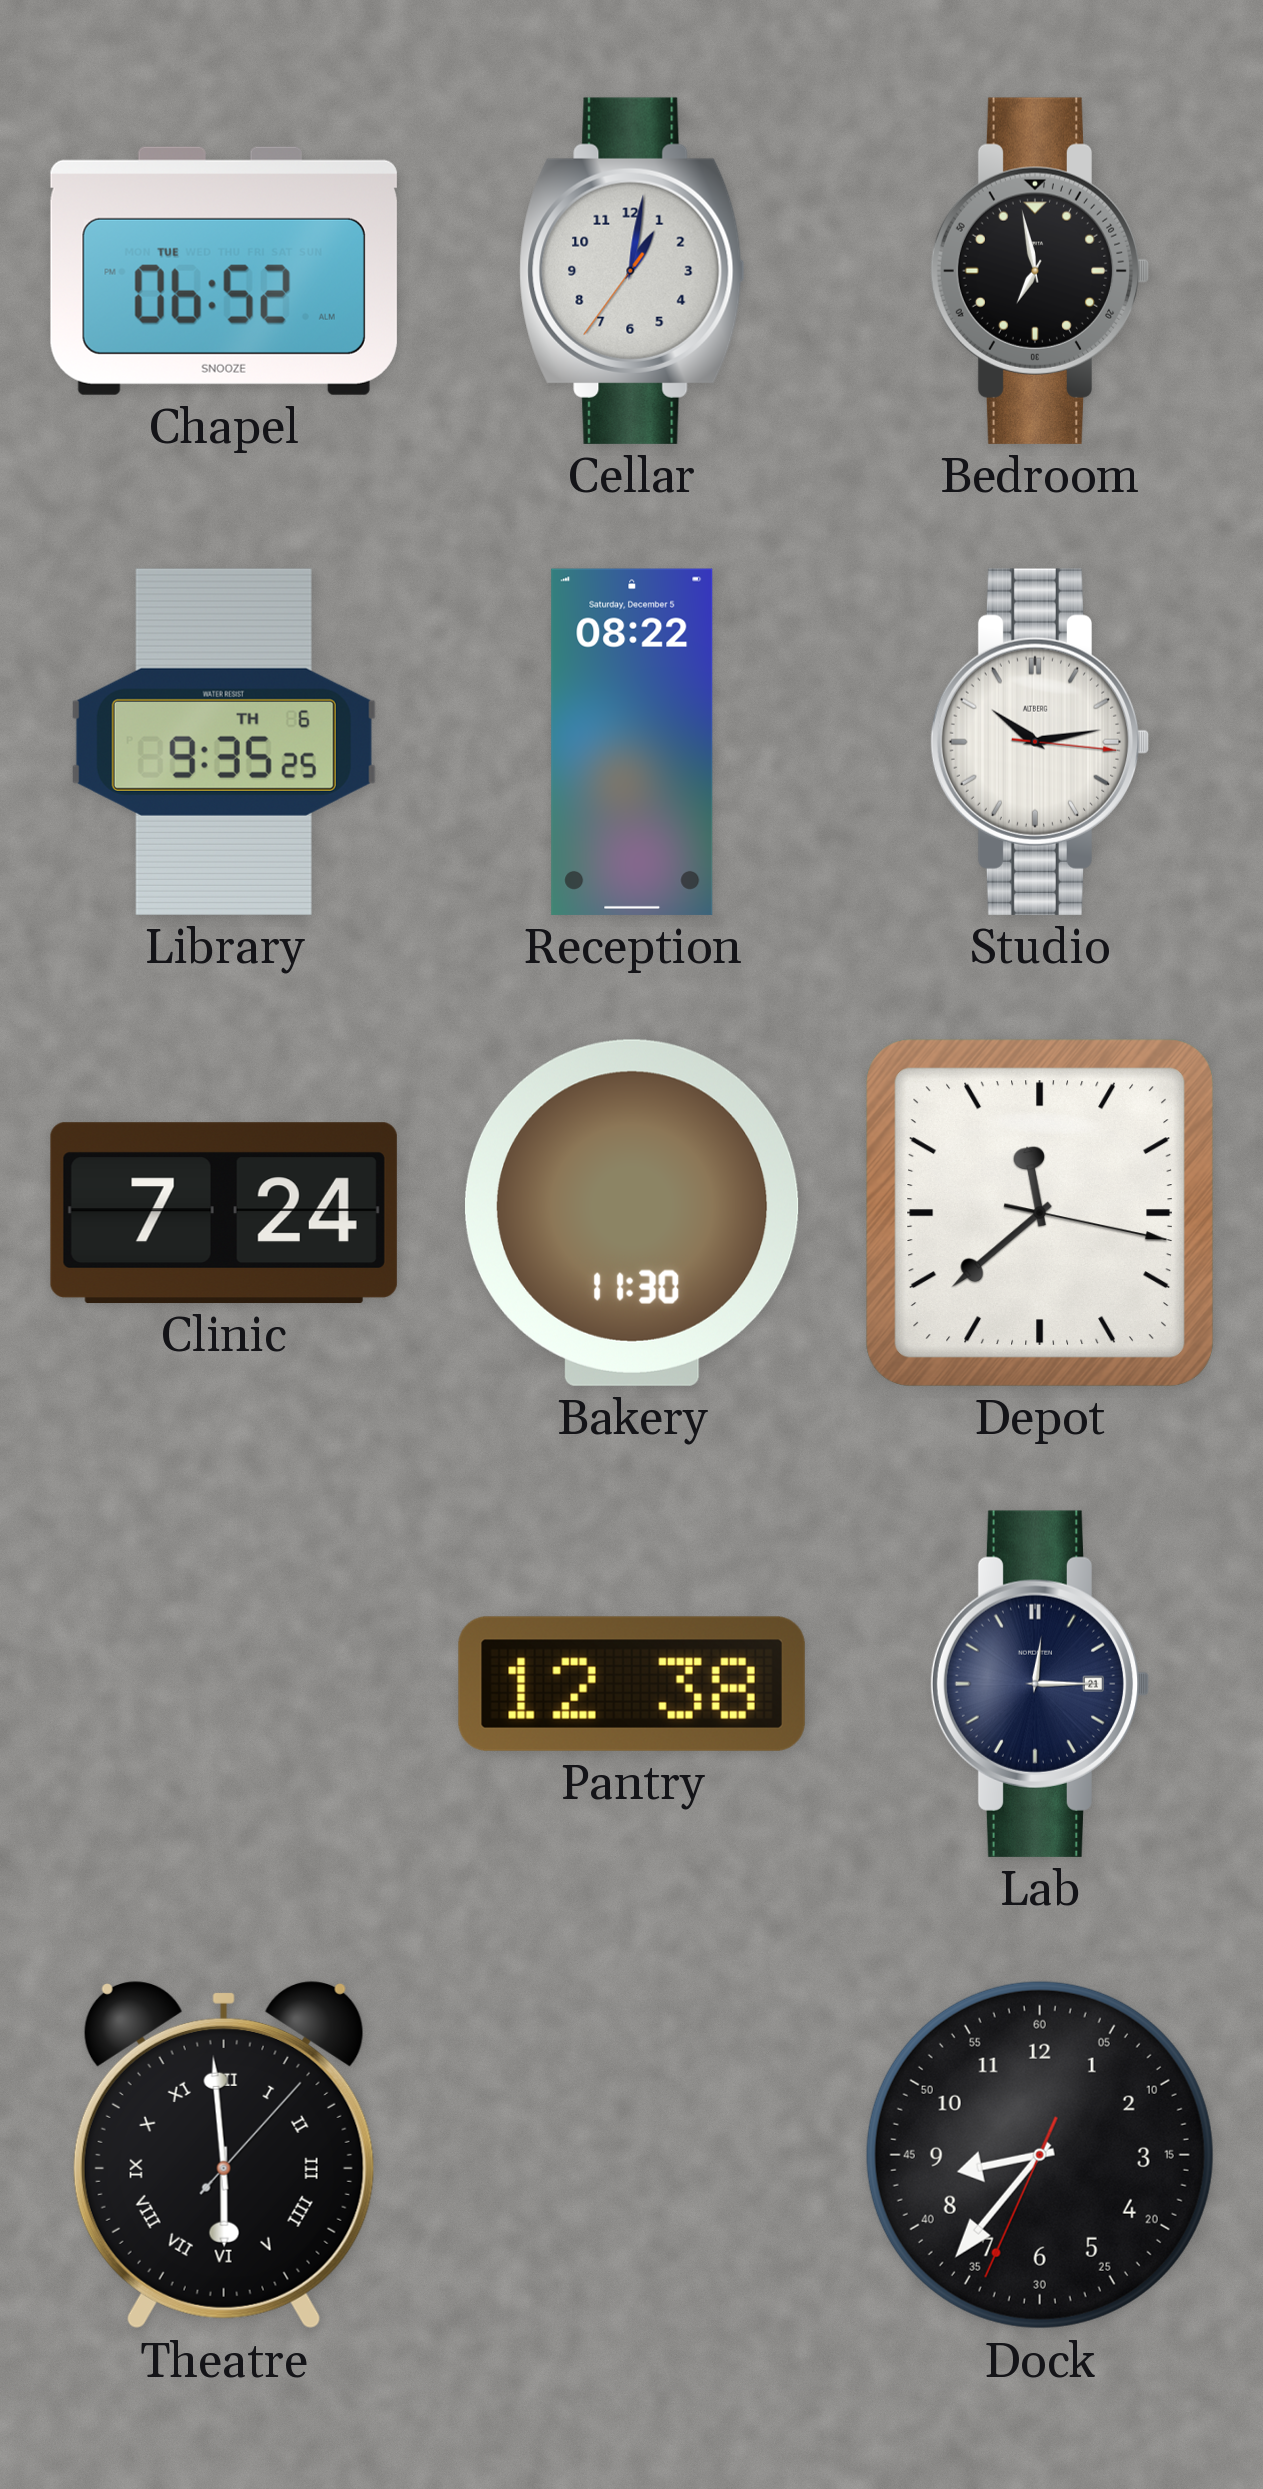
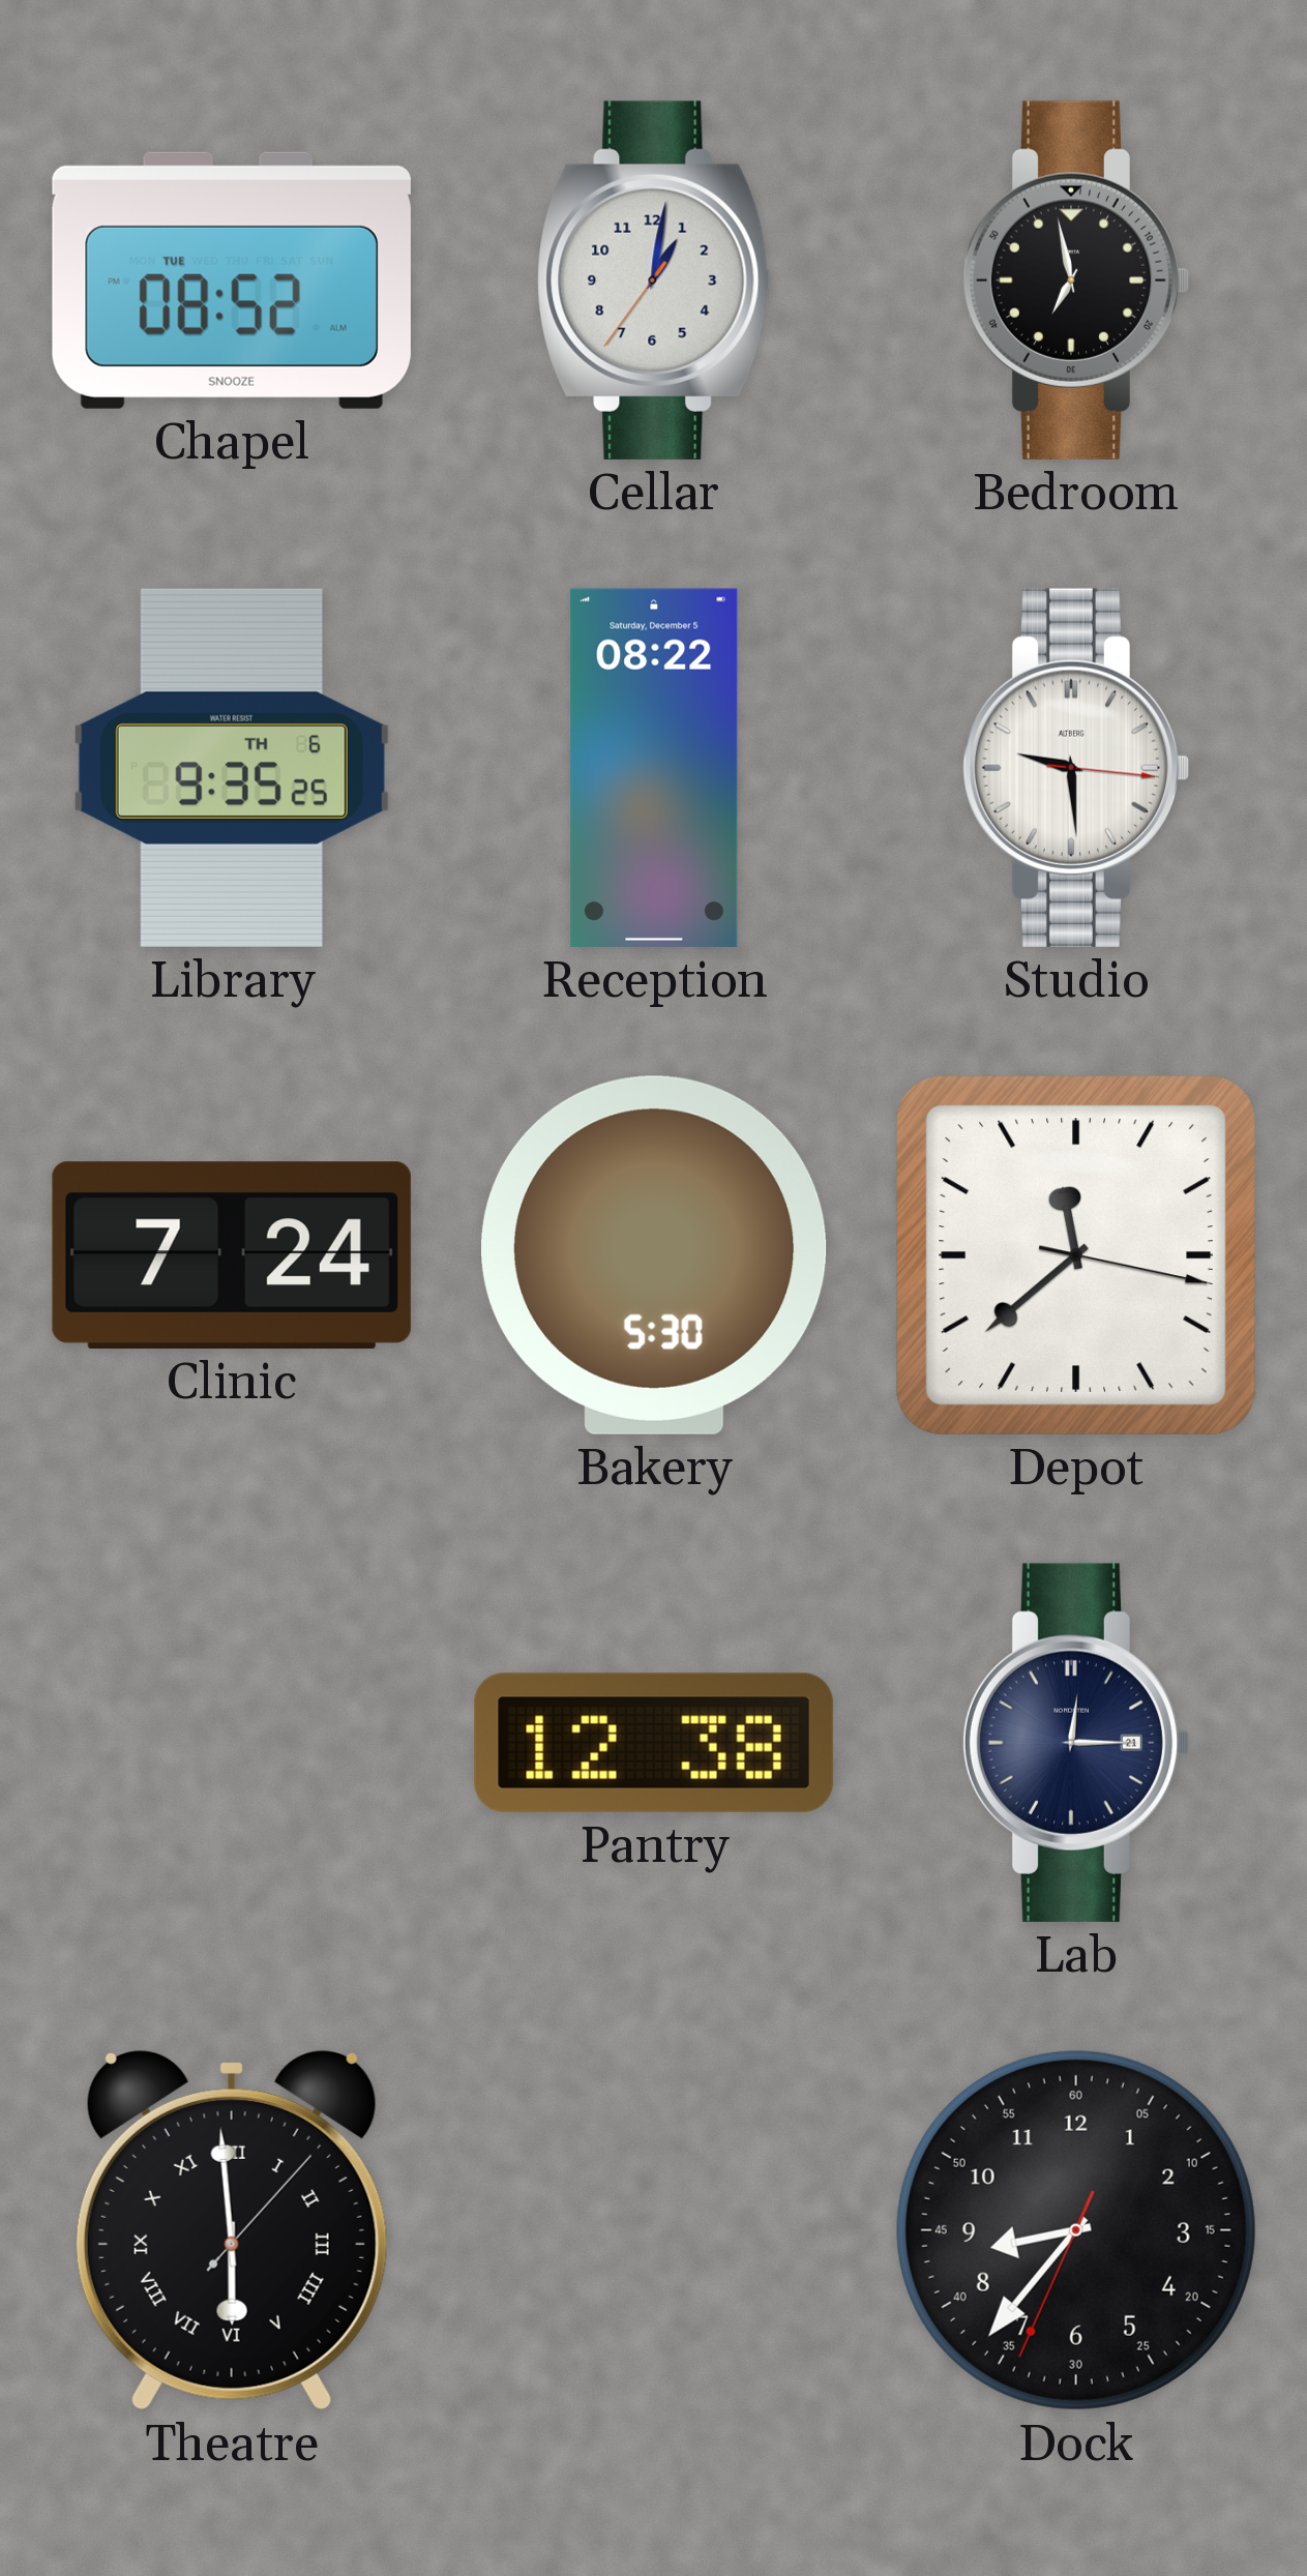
Chapel: 06:52 -> 08:52
Studio: 10:13 -> 9:29
Bakery: 11:30 -> 5:30
